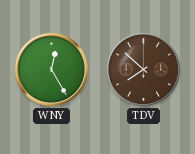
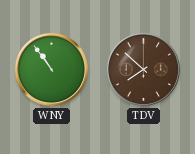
WNY: 12:25 -> 10:54
